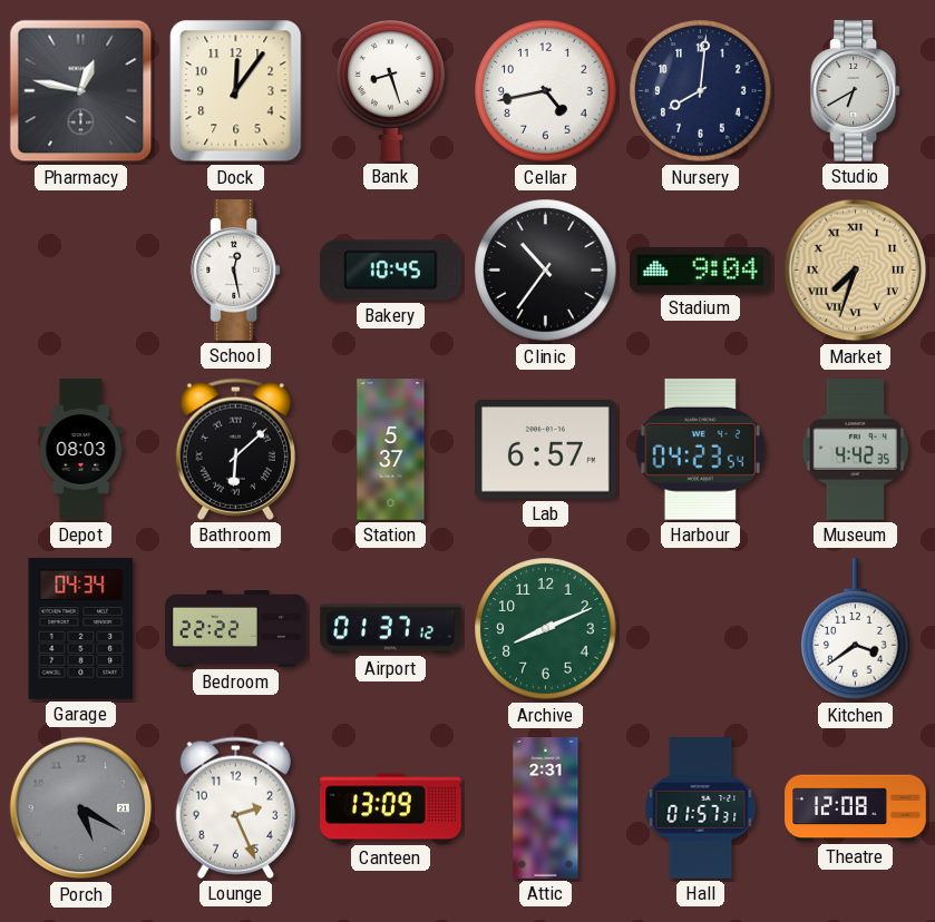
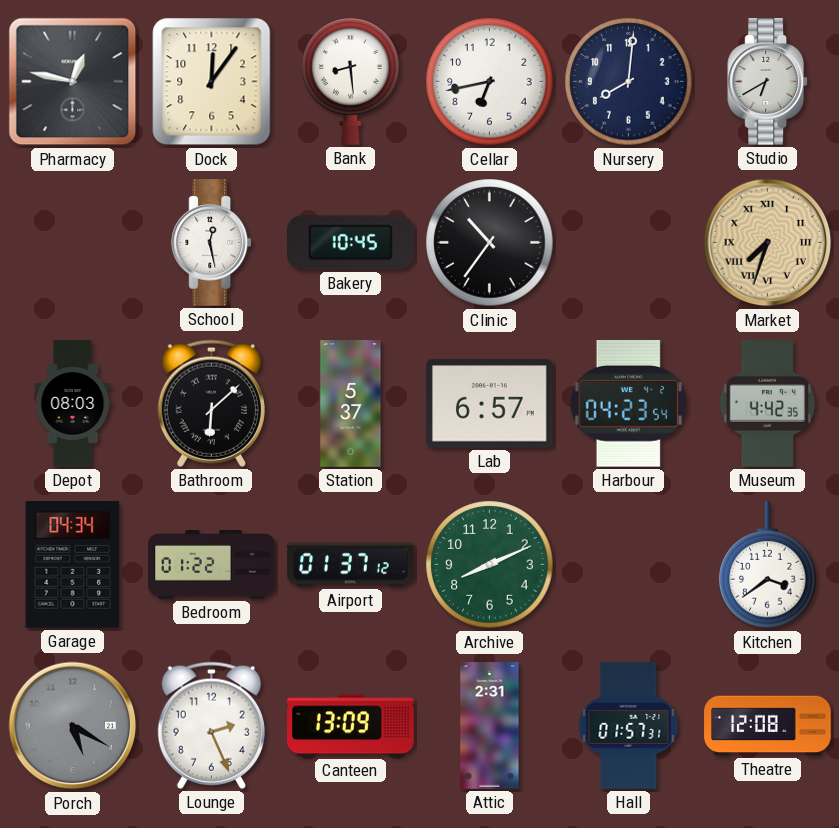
Bank: 8:27 -> 8:29
Cellar: 4:43 -> 6:43
Stadium: 9:04 -> none
Bedroom: 22:22 -> 01:22
